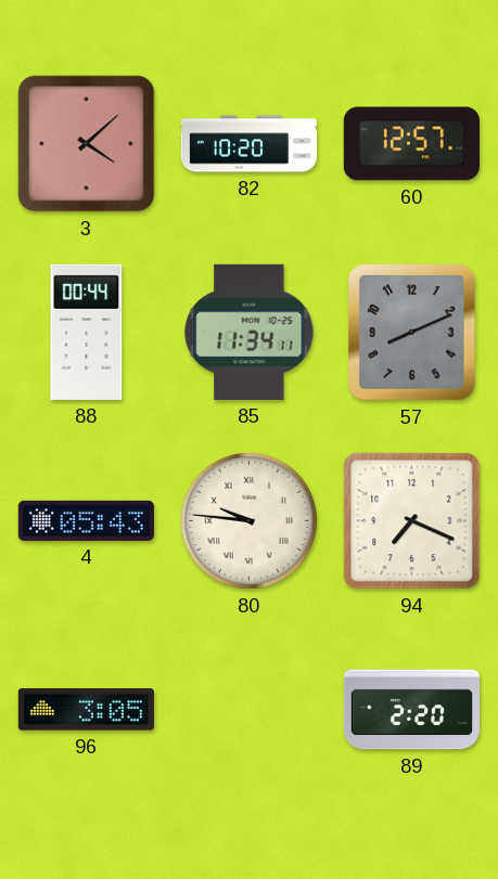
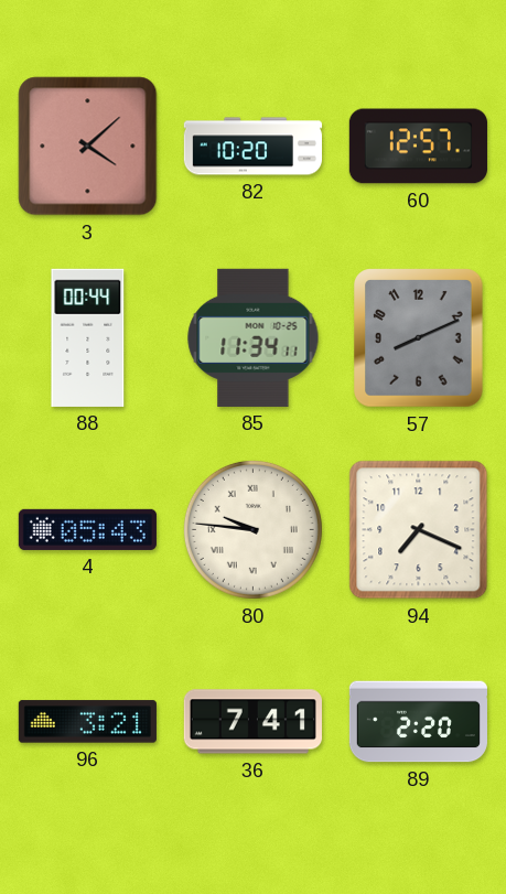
96: 3:05 -> 3:21
36: none -> 7:41
